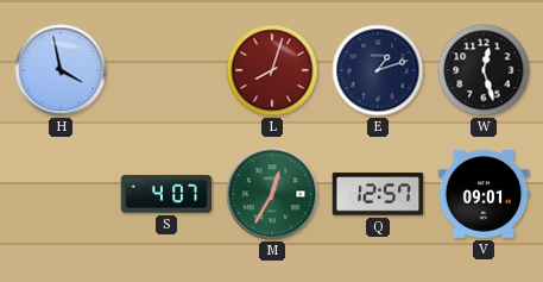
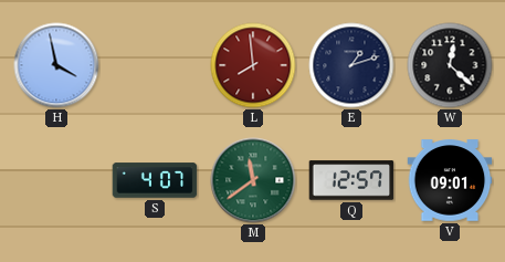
L: 8:03 -> 7:59
W: 12:27 -> 12:22
M: 12:35 -> 11:39
